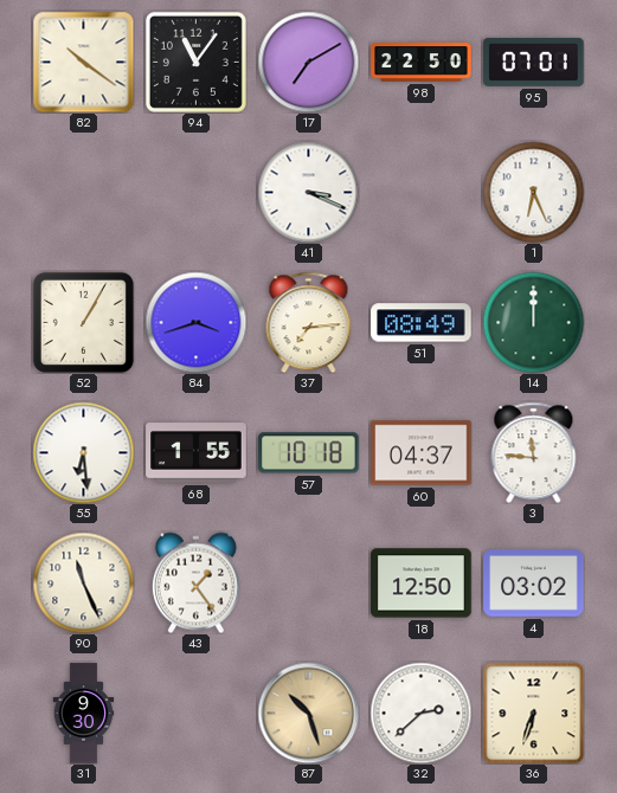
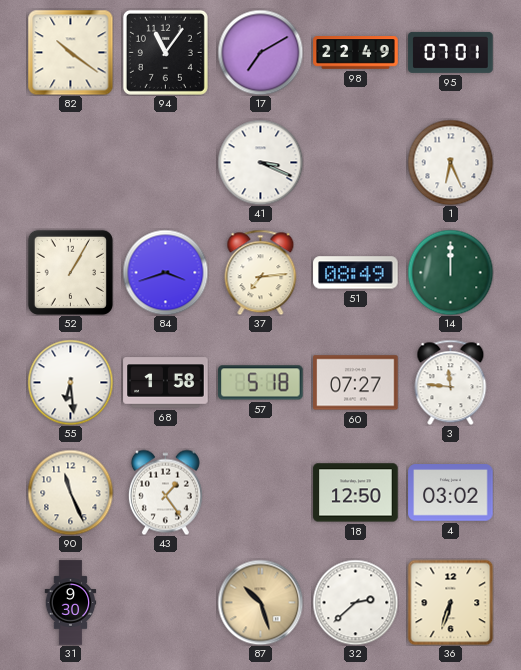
98: 22:50 -> 22:49
68: 1:55 -> 1:58
57: 10:18 -> 5:18
60: 04:37 -> 07:27
